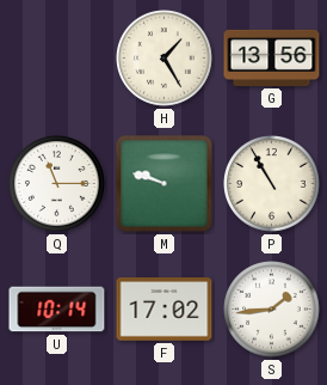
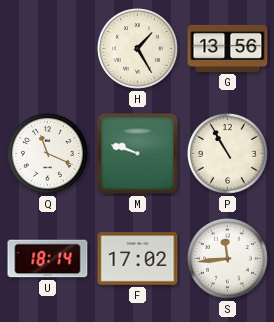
Q: 11:15 -> 11:19
U: 10:14 -> 18:14
S: 1:44 -> 11:44
